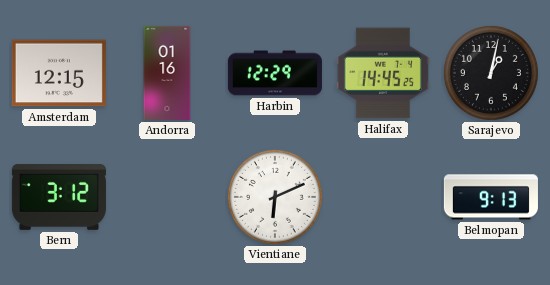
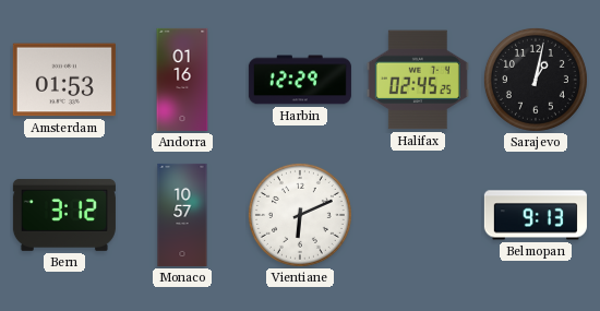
Amsterdam: 12:15 -> 01:53
Halifax: 14:45 -> 02:45
Monaco: none -> 10:57
